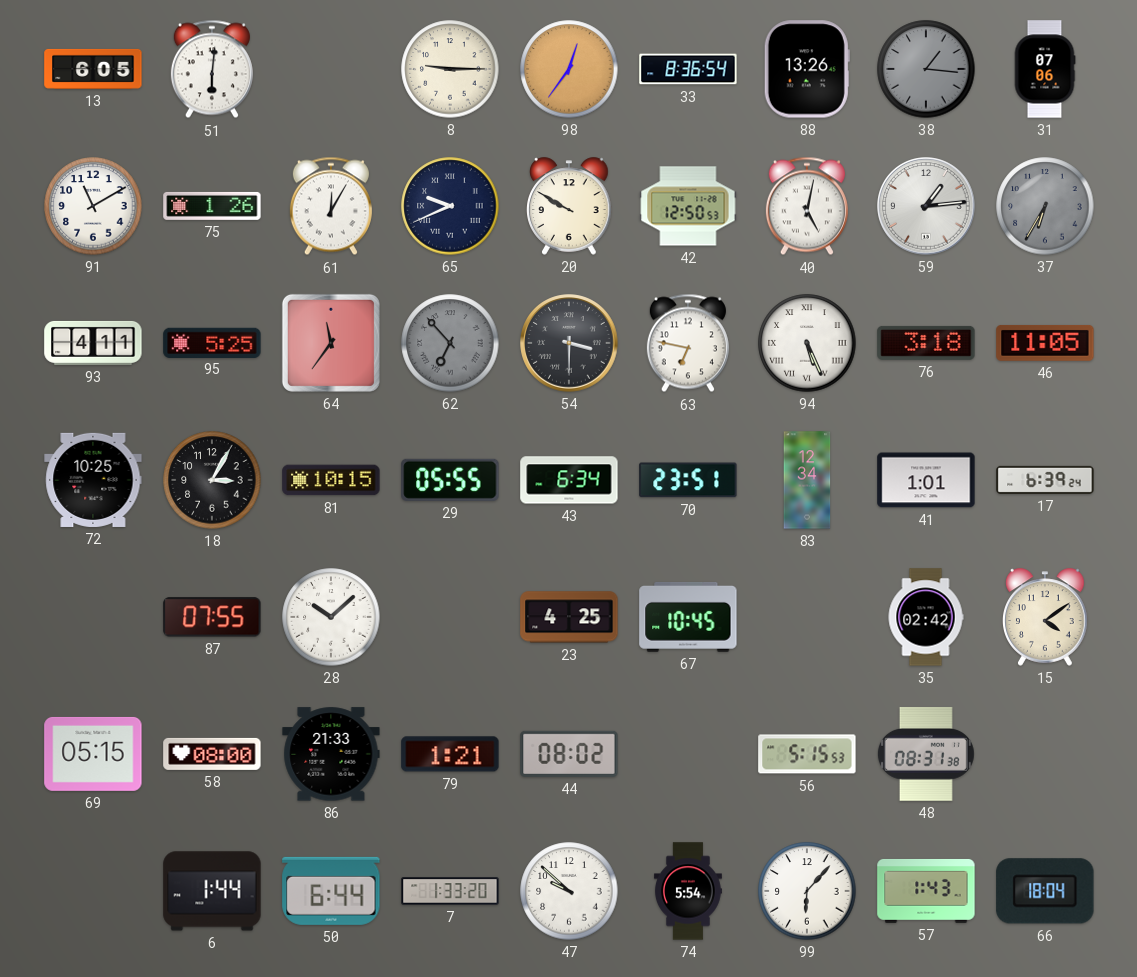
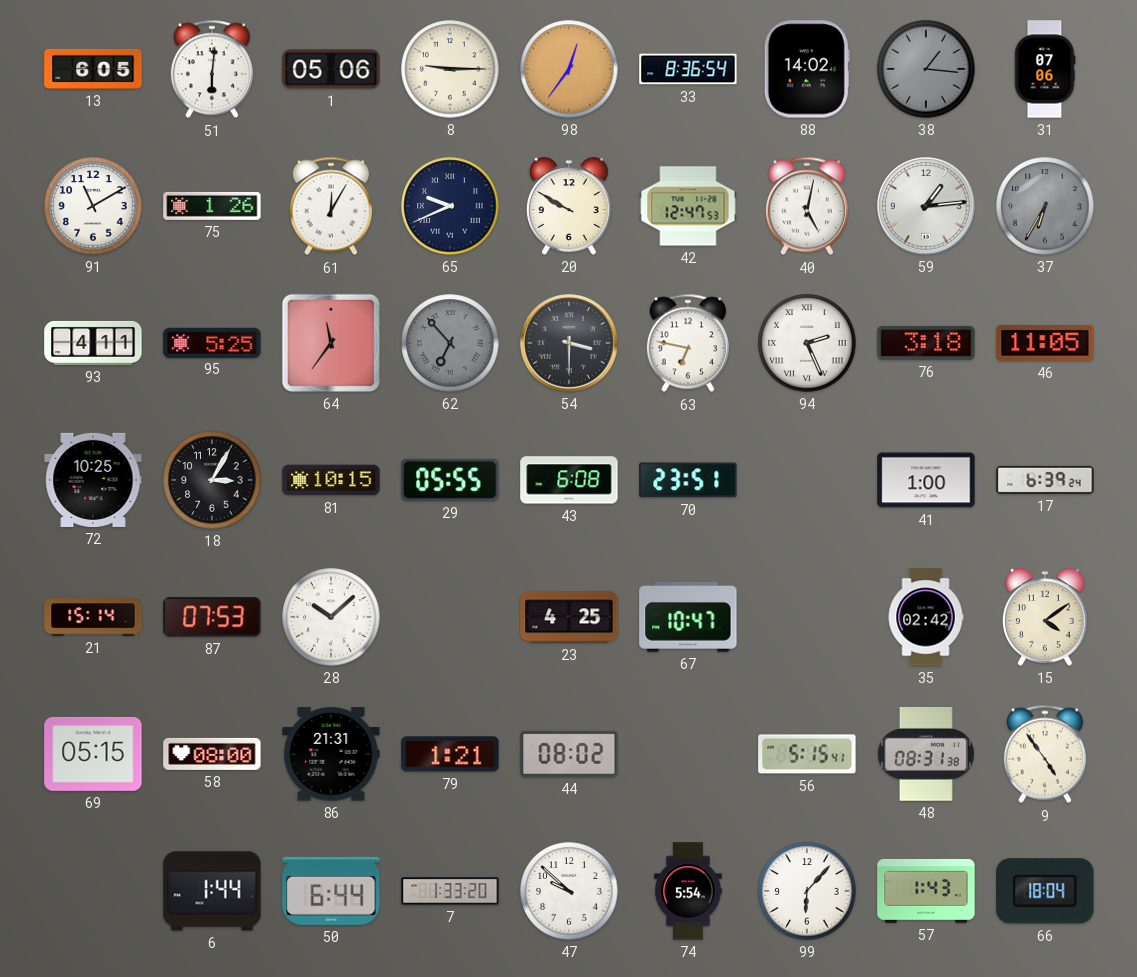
1: none -> 05:06
88: 13:26 -> 14:02
42: 12:50 -> 12:47
94: 5:26 -> 2:26
43: 6:34 -> 6:08
83: 12:34 -> none
41: 1:01 -> 1:00
21: none -> 15:14
87: 07:55 -> 07:53
67: 10:45 -> 10:47
86: 21:33 -> 21:31
56: 5:15:53 -> 5:15:41
9: none -> 4:54
